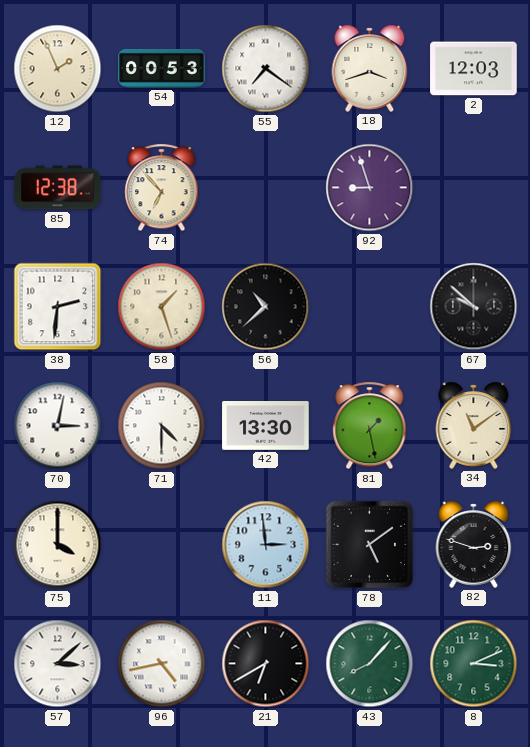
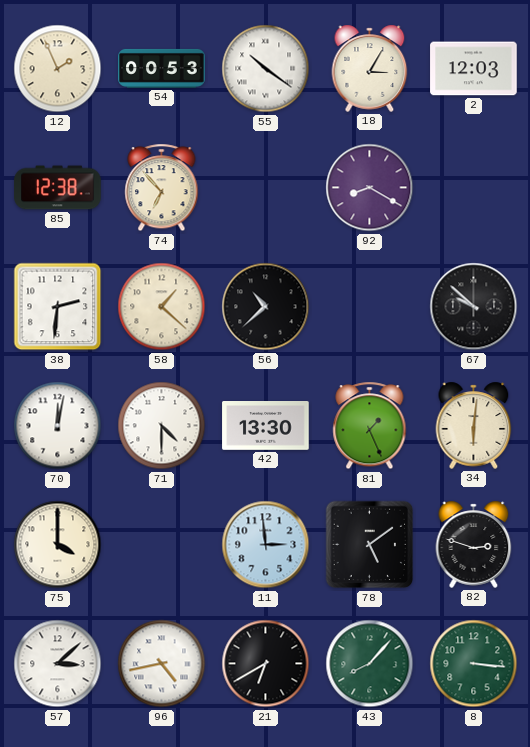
55: 7:21 -> 10:21
18: 3:42 -> 3:05
92: 8:57 -> 8:20
58: 1:27 -> 1:22
70: 3:02 -> 12:02
81: 1:28 -> 1:26
34: 11:09 -> 6:01
8: 3:11 -> 3:16
